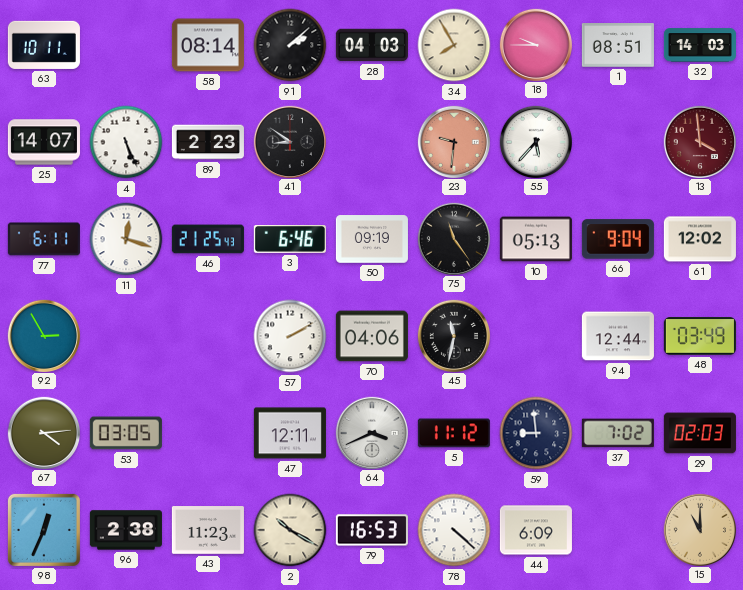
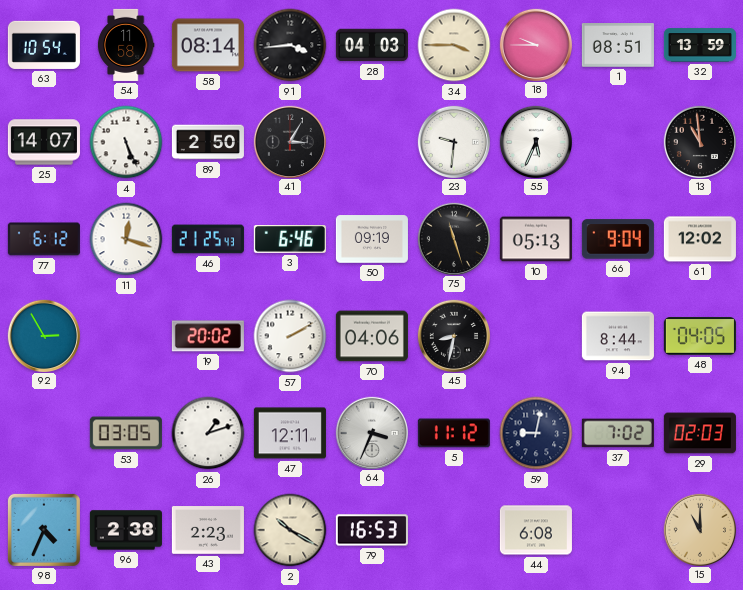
63: 10:11 -> 10:54
54: none -> 11:58
91: 2:08 -> 3:44
34: 7:55 -> 3:45
32: 14:03 -> 13:59
89: 2:23 -> 2:50
41: 8:51 -> 3:05
23 dial: salmon -> white
55: 5:37 -> 5:34
13: 3:59 -> 10:59
13 dial: burgundy -> black
77: 6:11 -> 6:12
75: 11:24 -> 11:27
19: none -> 20:02
45: 11:32 -> 8:32
94: 12:44 -> 8:44
48: 03:49 -> 04:05
67: 4:14 -> none
26: none -> 1:12
64: 3:41 -> 3:34
59: 8:59 -> 9:02
98: 12:34 -> 4:34
43: 11:23 -> 2:23
78: 4:22 -> none
44: 6:09 -> 6:08
